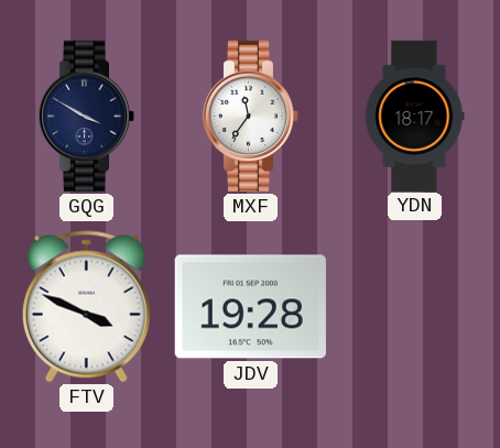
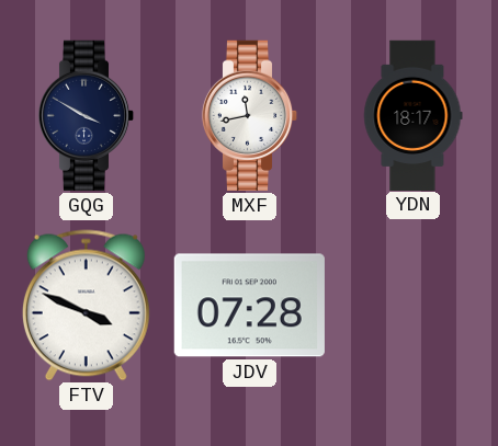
MXF: 11:36 -> 11:43
JDV: 19:28 -> 07:28
